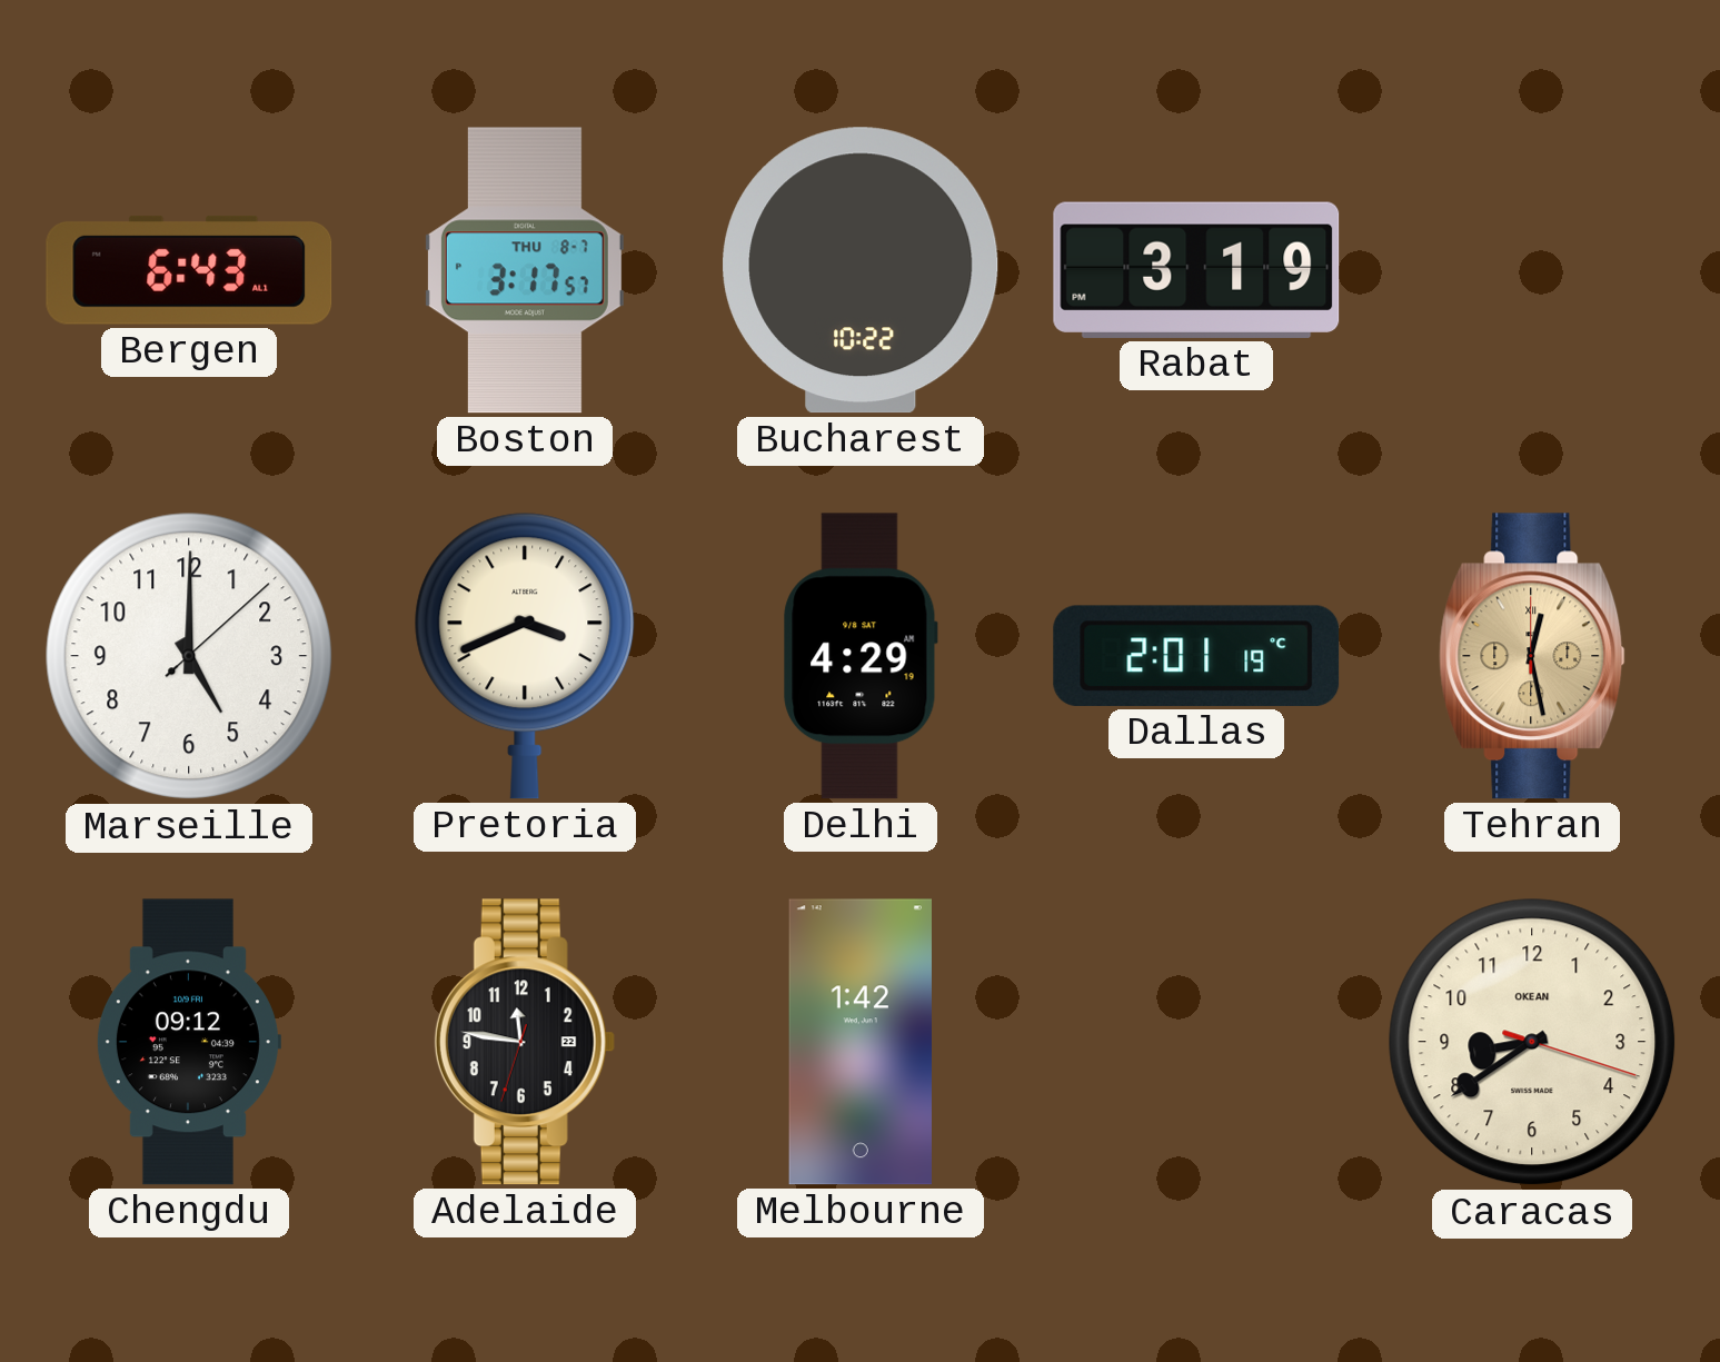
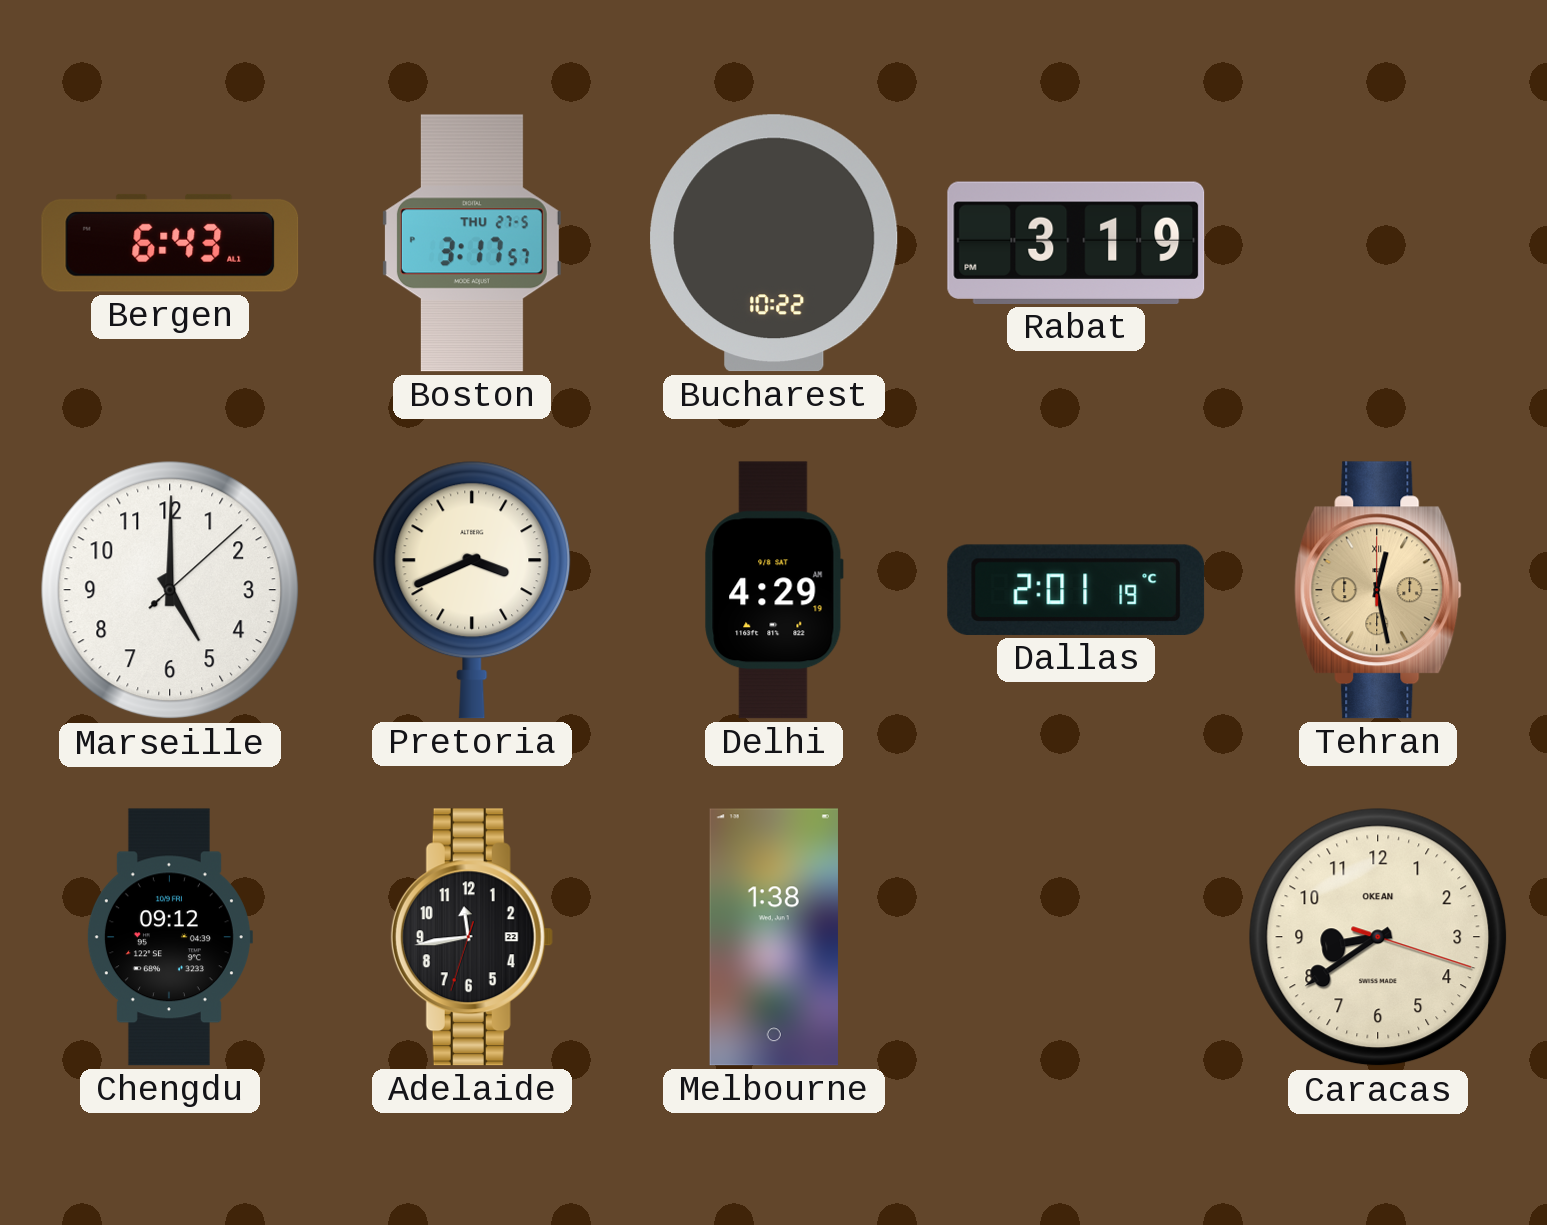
Boston date: THU 8-7 -> THU 27-5
Adelaide: 11:46 -> 11:43
Melbourne: 1:42 -> 1:38
